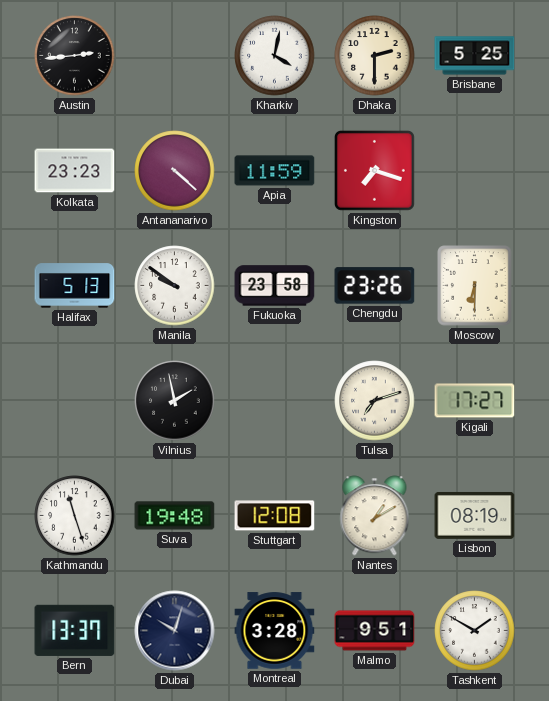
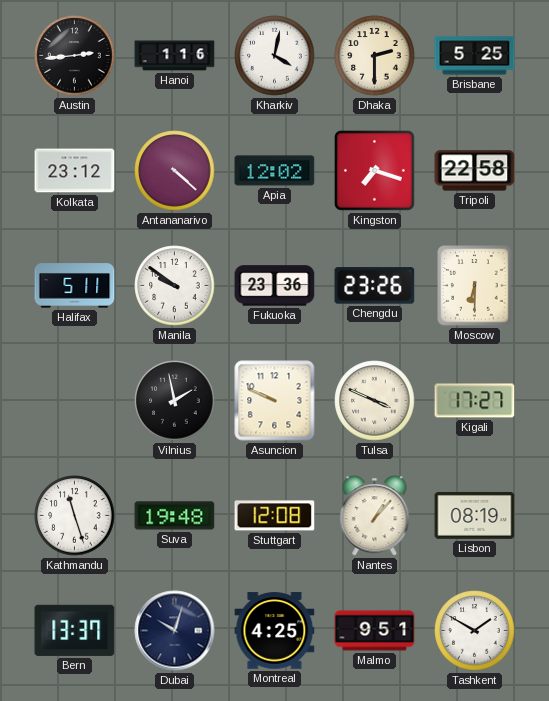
Hanoi: none -> 1:16
Kolkata: 23:23 -> 23:12
Apia: 11:59 -> 12:02
Tripoli: none -> 22:58
Halifax: 5:13 -> 5:11
Fukuoka: 23:58 -> 23:36
Asuncion: none -> 9:49
Tulsa: 7:12 -> 3:49
Nantes: 1:10 -> 1:07
Montreal: 3:28 -> 4:25
